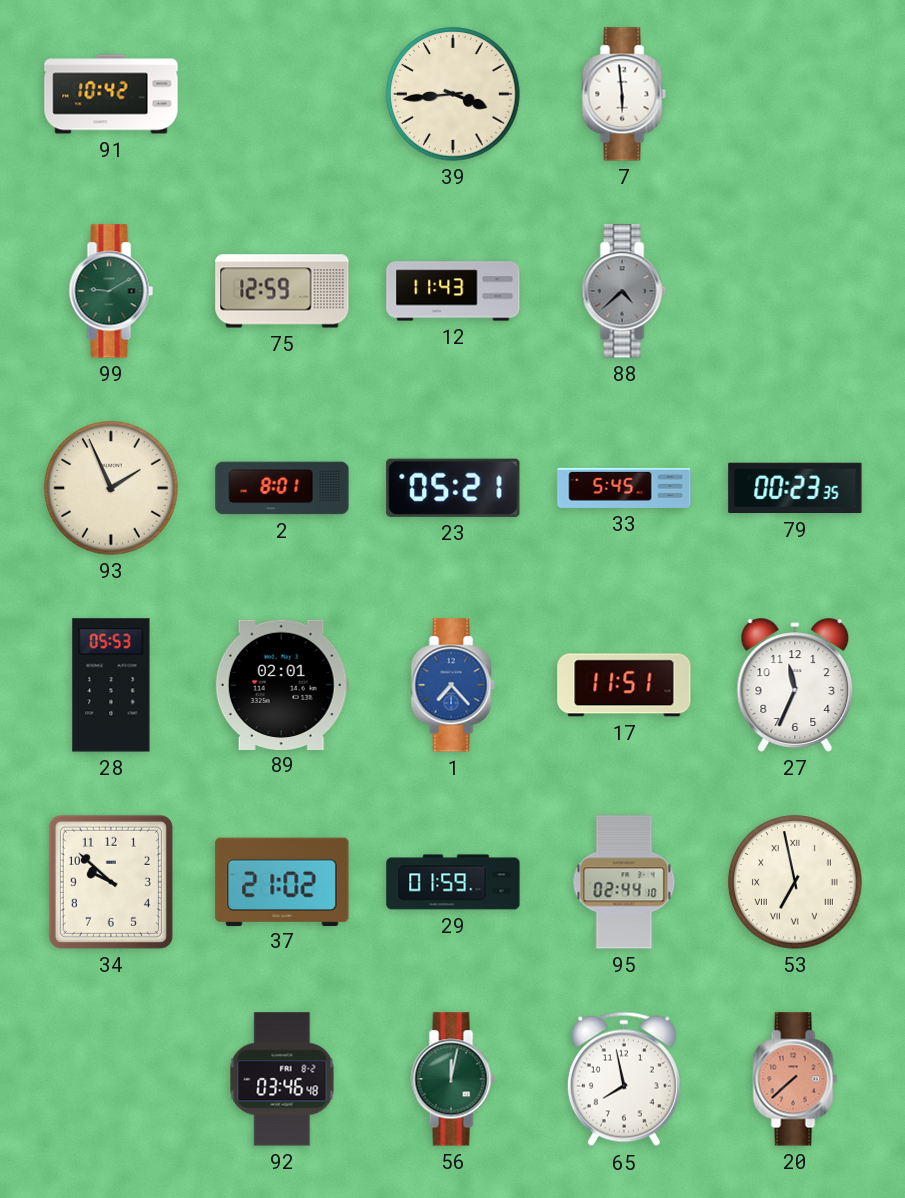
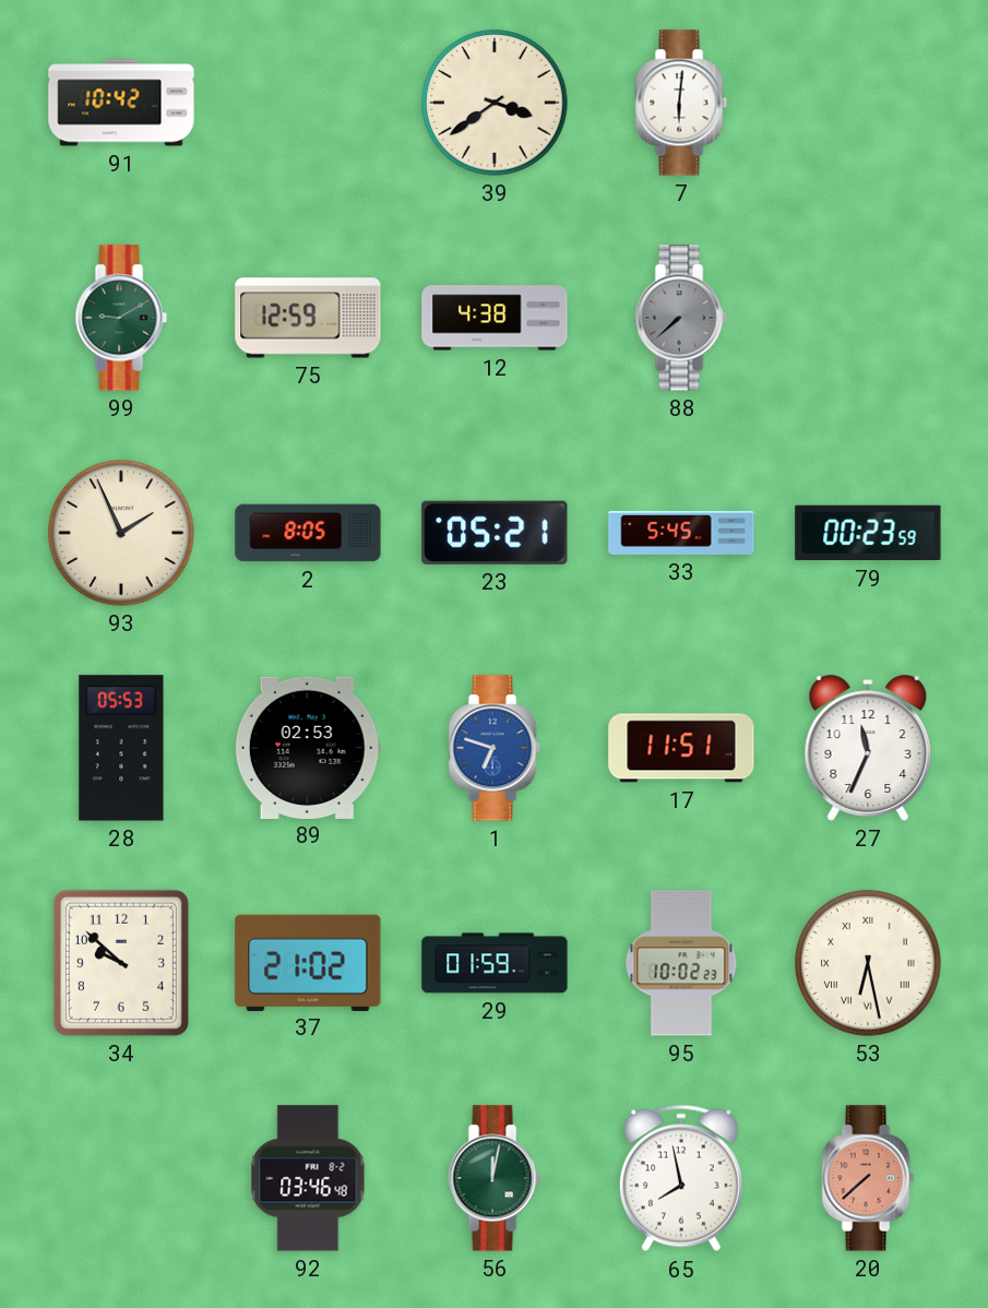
39: 3:44 -> 3:39
7: 5:59 -> 6:01
12: 11:43 -> 4:38
88: 4:38 -> 7:38
2: 8:01 -> 8:05
79: 00:23:35 -> 00:23:59
89: 02:01 -> 02:53
1: 7:23 -> 6:48
95: 02:44 -> 10:02
53: 6:58 -> 6:28
